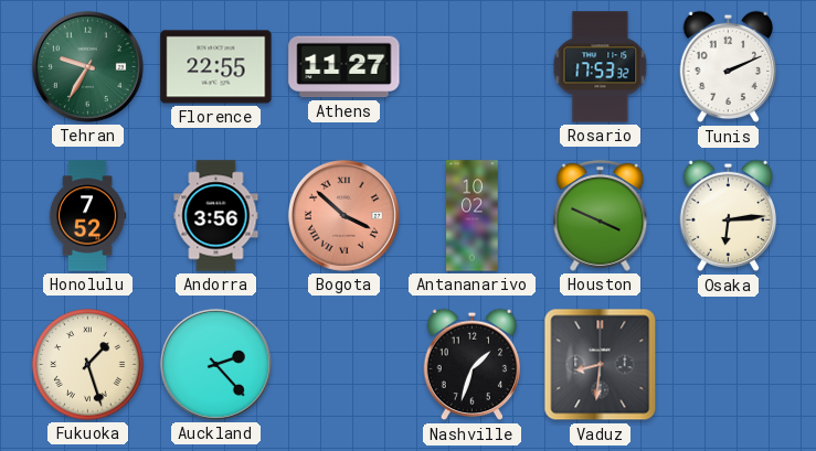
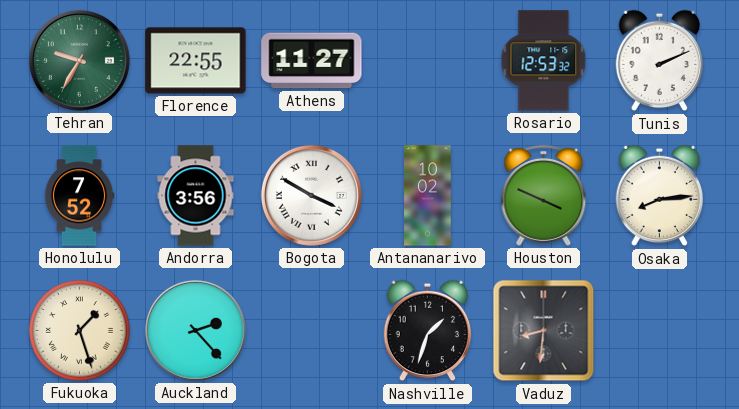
Rosario: 17:53 -> 12:53
Bogota: 3:52 -> 3:50
Bogota dial: salmon -> white
Osaka: 6:14 -> 8:14
